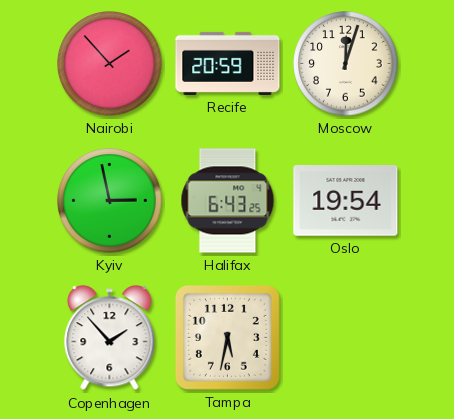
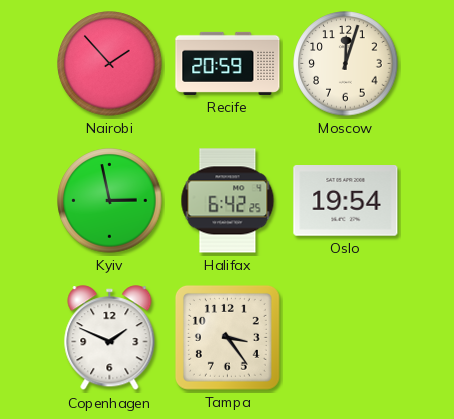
Halifax: 6:43 -> 6:42
Copenhagen: 1:53 -> 1:49
Tampa: 5:32 -> 3:24
